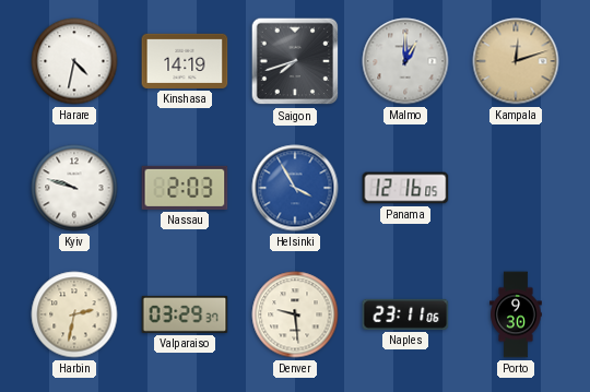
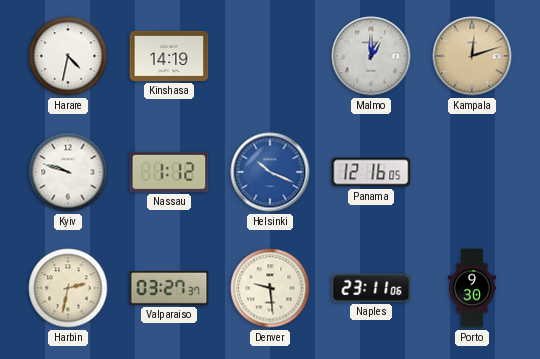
Saigon: 7:42 -> none
Nassau: 2:03 -> 1:12
Helsinki: 3:55 -> 10:19
Valparaiso: 03:29 -> 03:27
